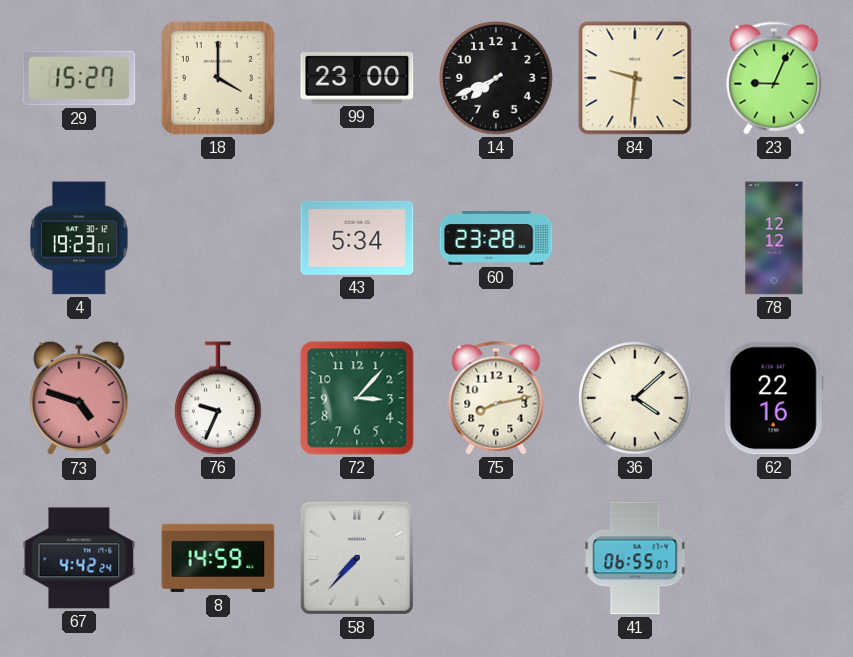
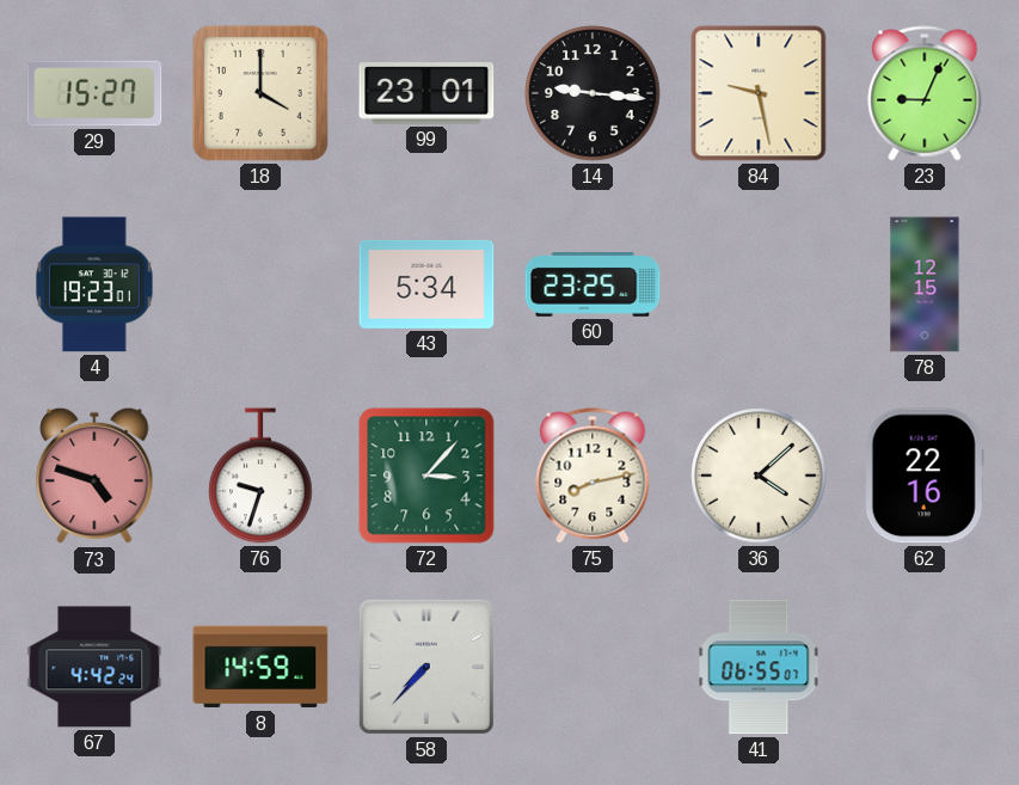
99: 23:00 -> 23:01
14: 7:41 -> 9:16
84: 9:31 -> 9:28
60: 23:28 -> 23:25
78: 12:12 -> 12:15
76: 9:34 -> 9:33
